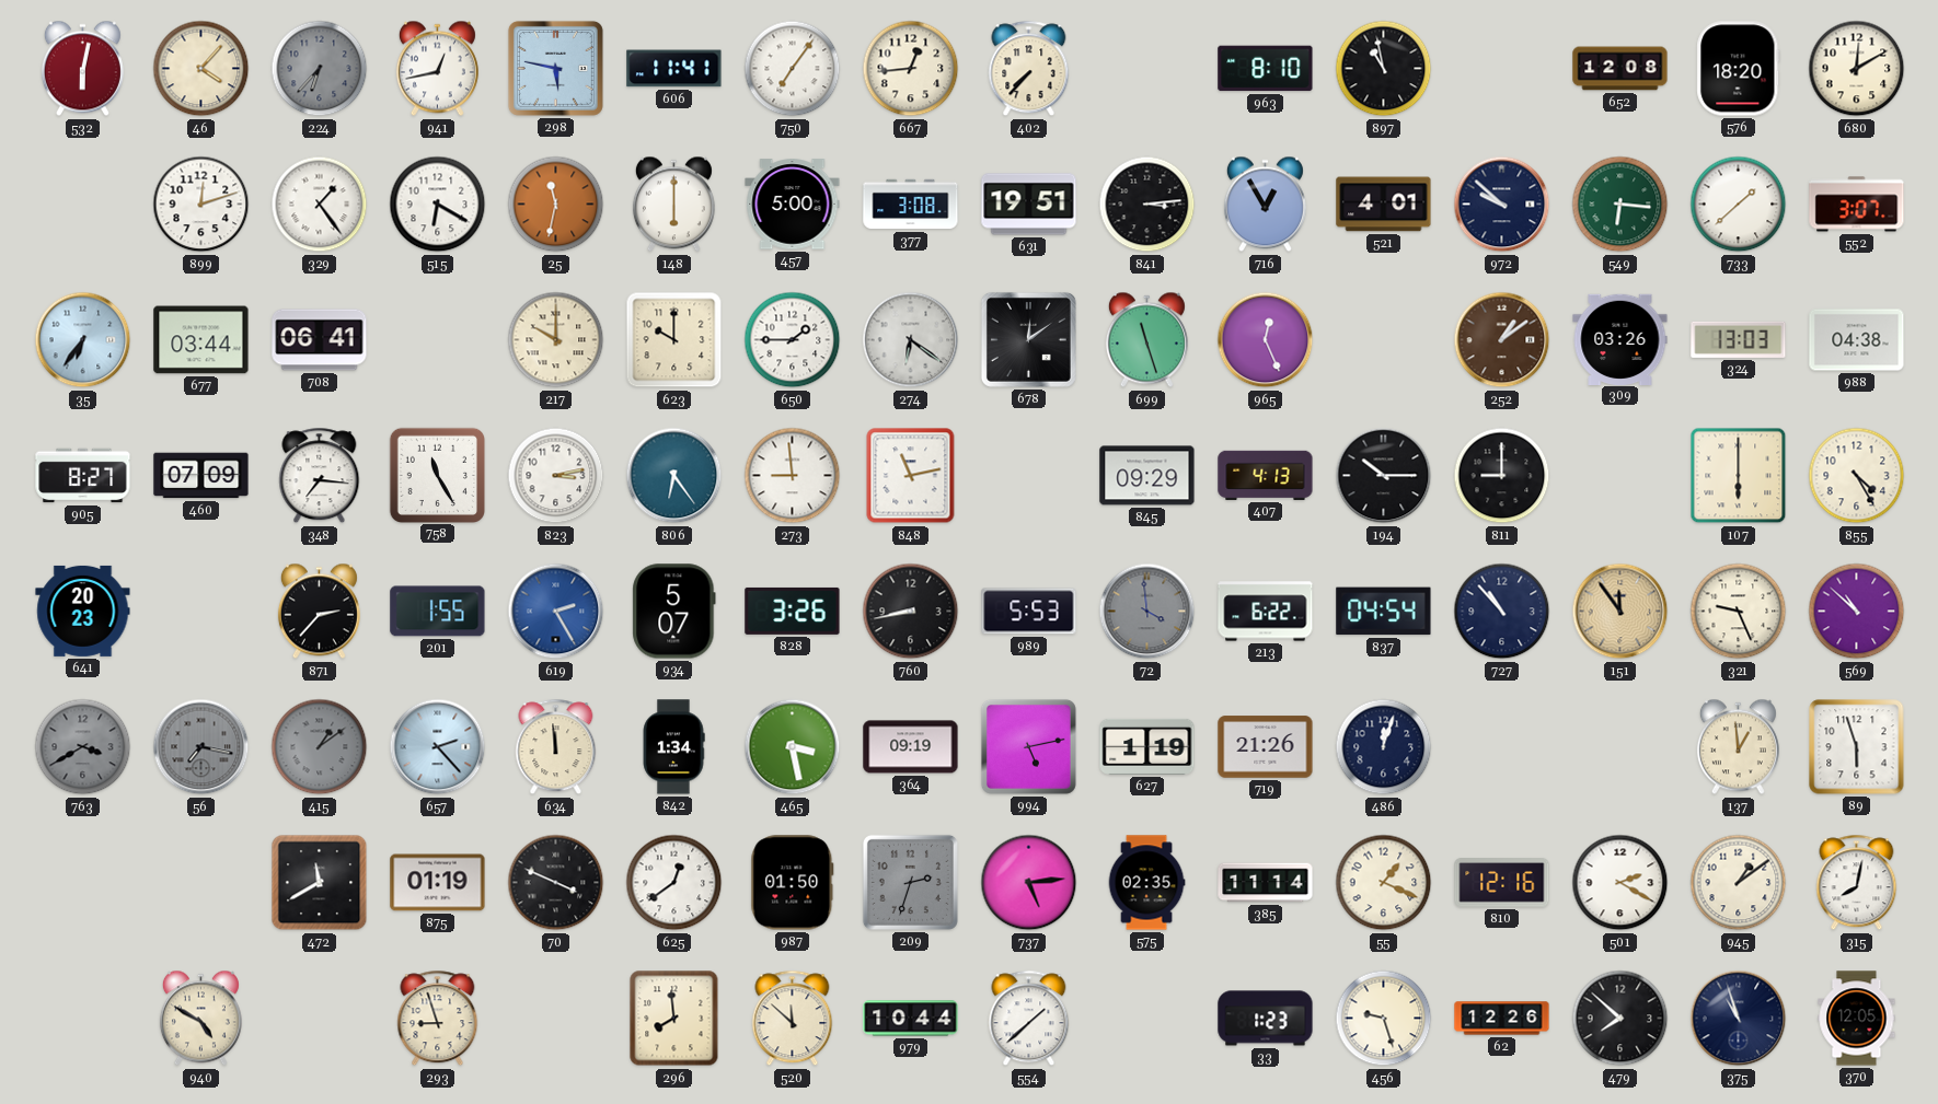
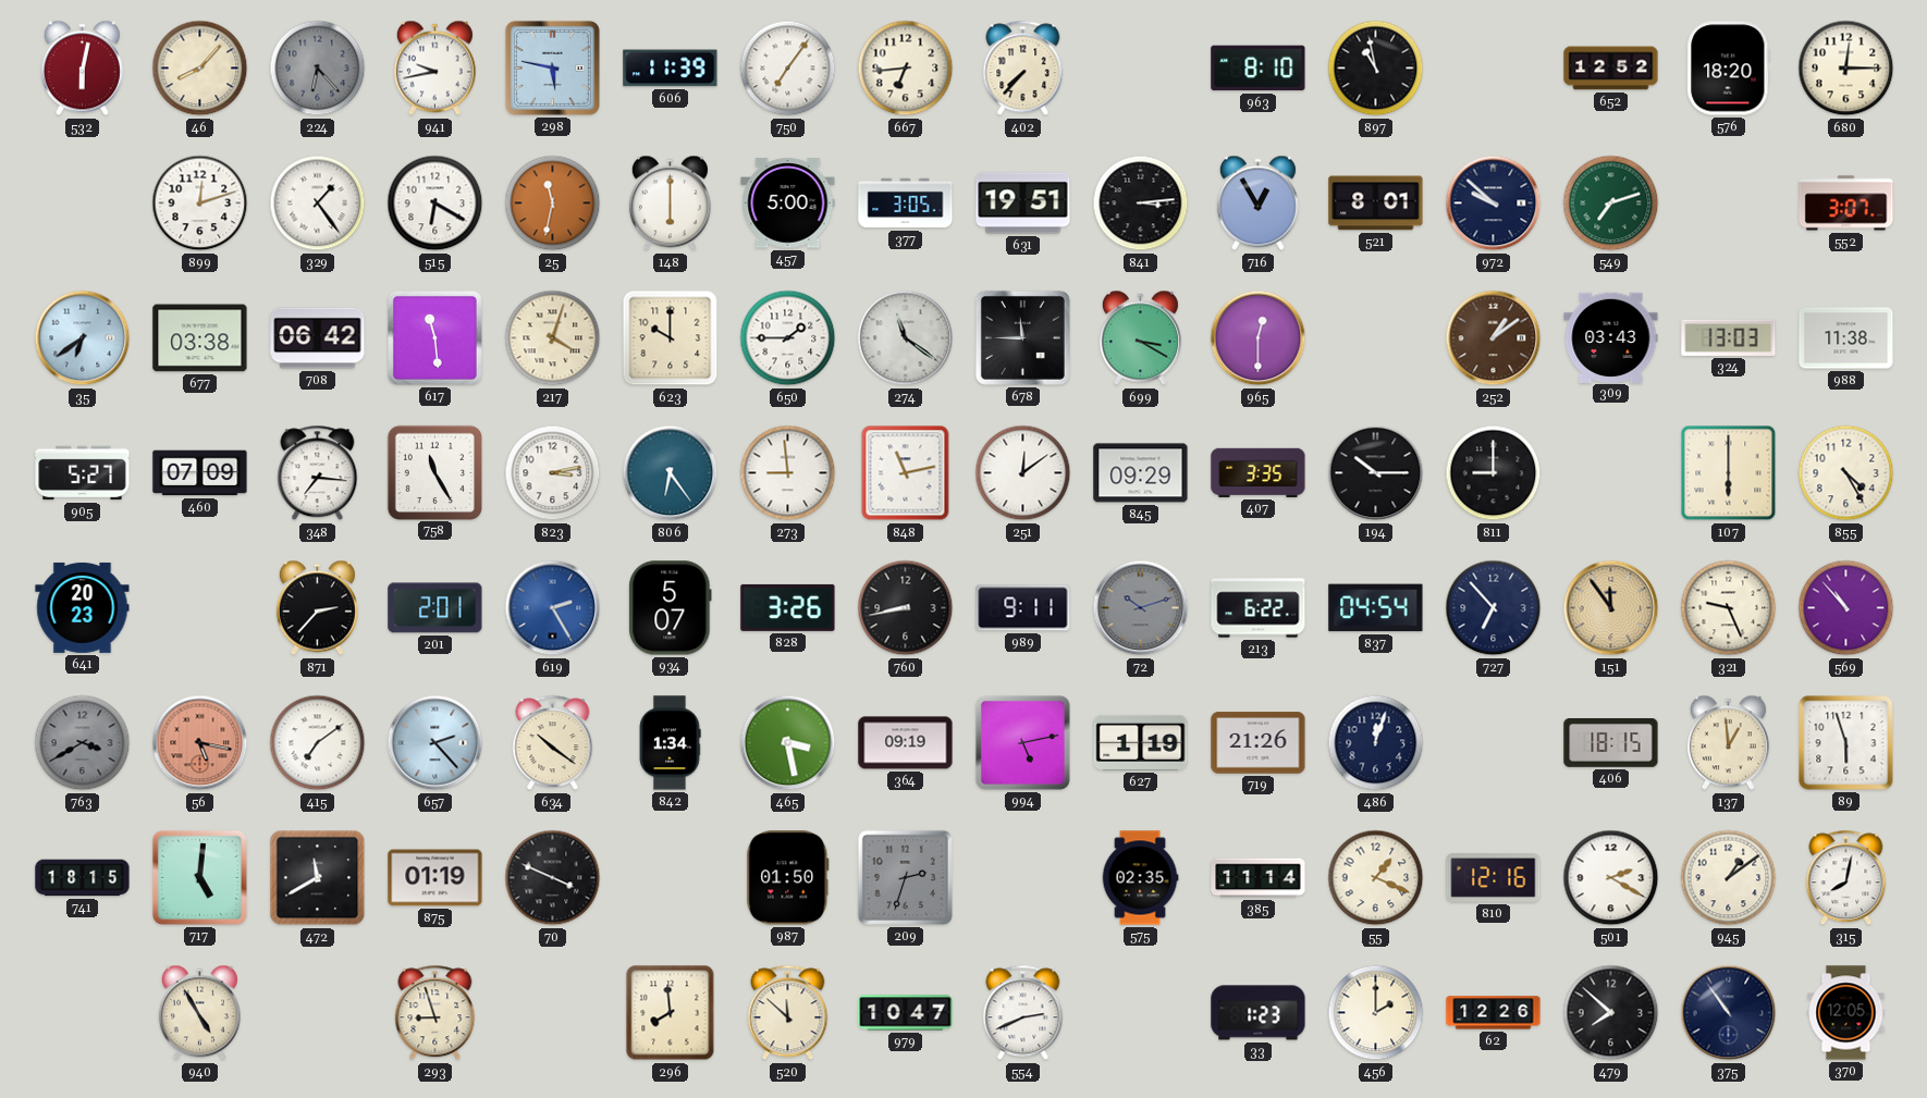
46: 4:07 -> 8:07
224: 6:37 -> 6:23
941: 12:43 -> 9:43
606: 11:41 -> 11:39
667: 12:44 -> 6:44
652: 12:08 -> 12:52
680: 12:10 -> 12:15
377: 3:08 -> 3:05
521: 4:01 -> 8:01
549: 6:16 -> 7:12
733: 1:38 -> none
35: 6:36 -> 6:39
677: 03:44 -> 03:38
708: 06:41 -> 06:42
617: none -> 11:29
217: 10:00 -> 4:03
274: 6:21 -> 11:21
678: 12:09 -> 11:45
699: 11:27 -> 3:20
965: 12:26 -> 12:30
309: 03:26 -> 03:43
988: 04:38 -> 11:38
905: 8:27 -> 5:27
251: none -> 12:09
407: 4:13 -> 3:35
201: 1:55 -> 2:01
989: 5:53 -> 9:11
72: 3:59 -> 10:12
727: 10:53 -> 6:53
569: 10:52 -> 10:53
56: 7:17 -> 5:17
56 dial: grey -> salmon
415: 1:09 -> 7:09
415 dial: grey -> white
634: 11:59 -> 10:21
406: none -> 18:15
741: none -> 18:15
717: none -> 5:01
625: 12:39 -> none
737: 5:14 -> none
940: 4:50 -> 4:55
979: 10:44 -> 10:47
554: 1:38 -> 2:41
456: 9:27 -> 2:00
375: 10:57 -> 10:54
